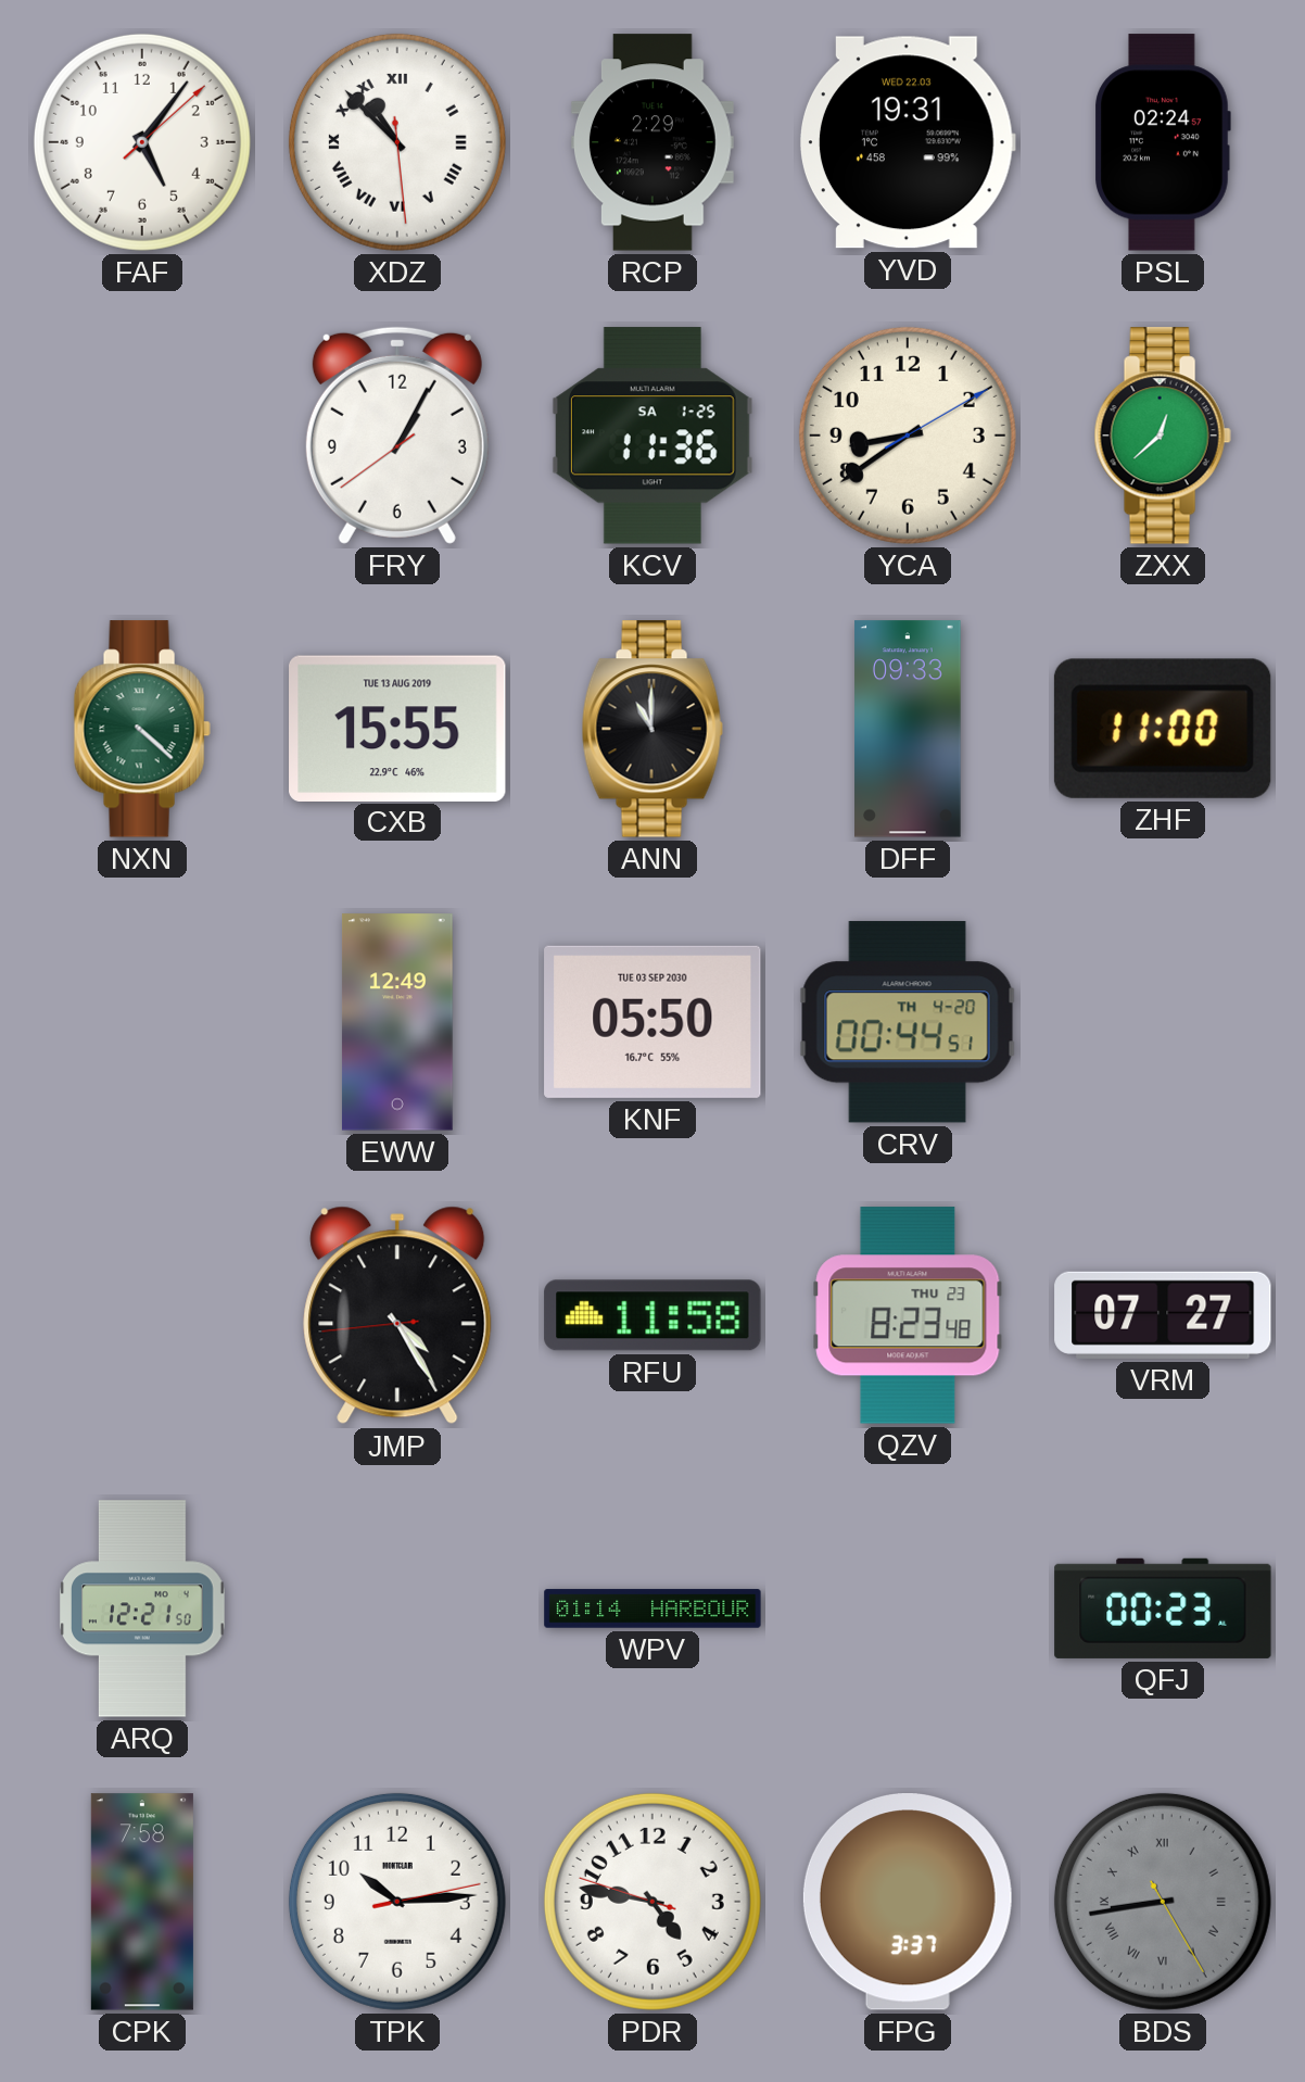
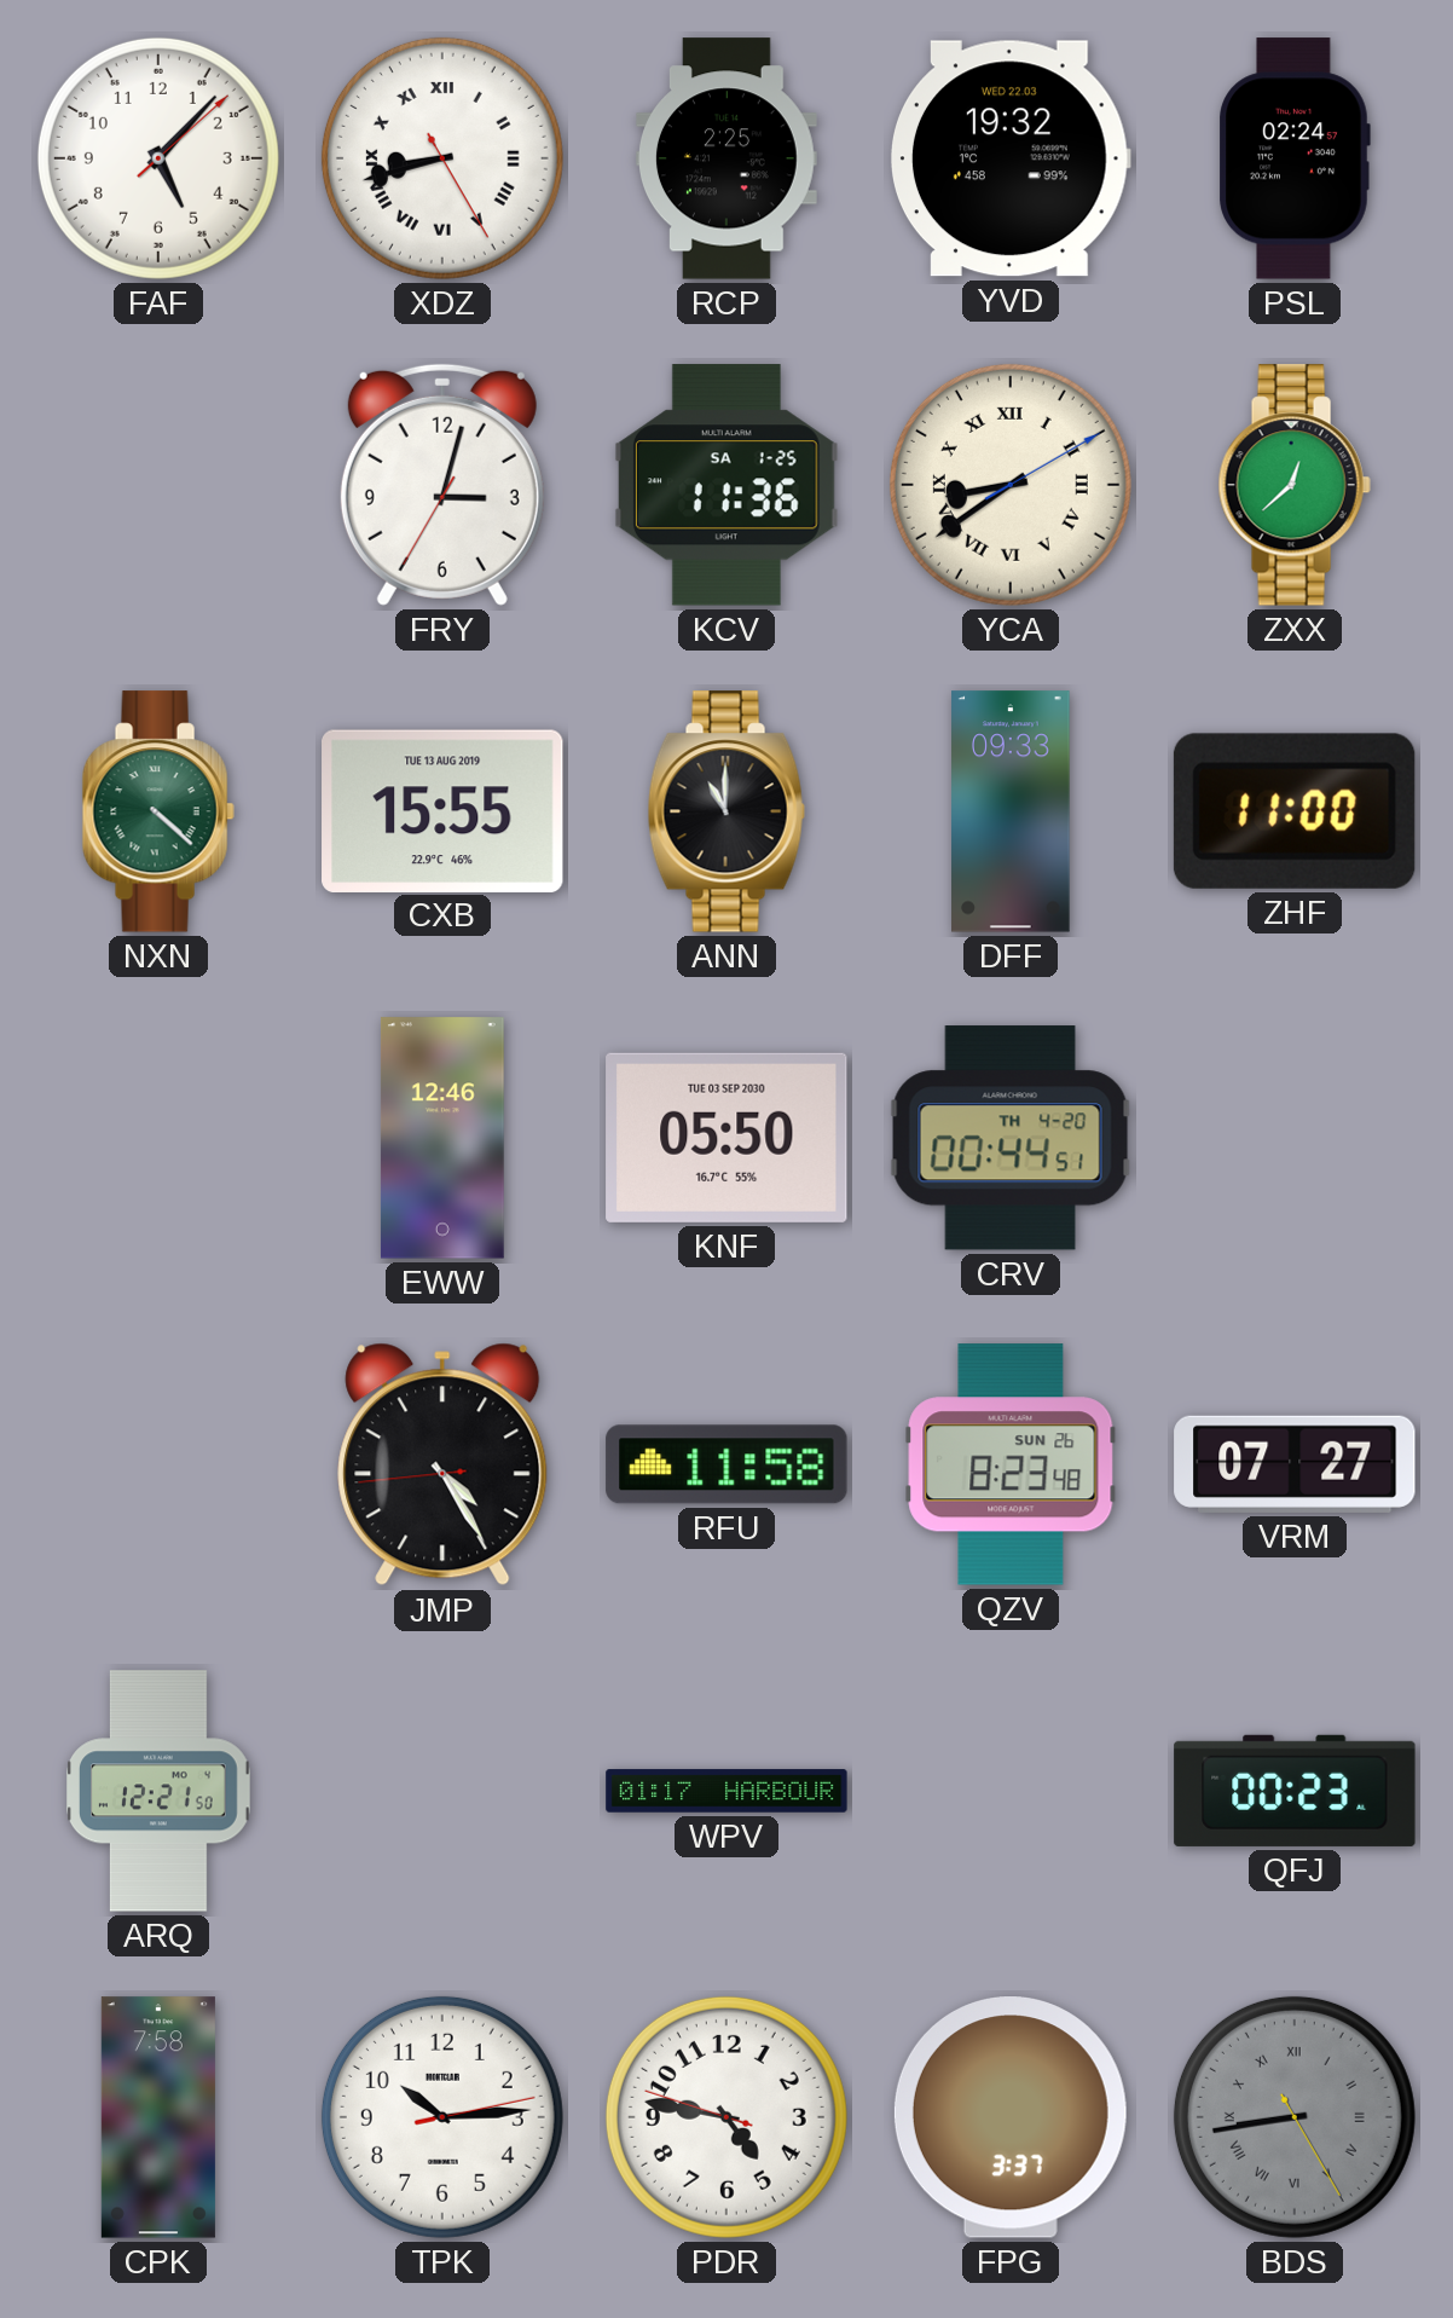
FAF: 5:06 -> 5:07
XDZ: 10:52 -> 8:42
RCP: 2:29 -> 2:25
YVD: 19:31 -> 19:32
FRY: 1:04 -> 3:02
YCA numerals: Arabic -> Roman
EWW: 12:49 -> 12:46
QZV date: THU 23 -> SUN 26
WPV: 01:14 -> 01:17
